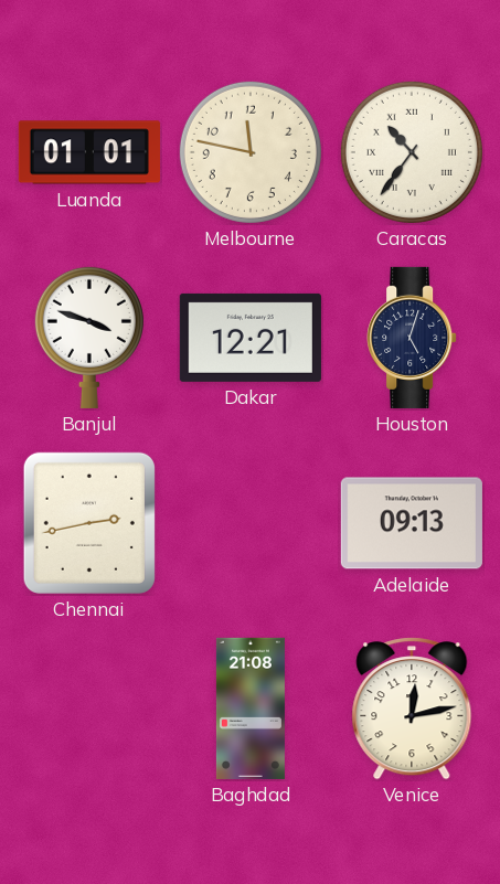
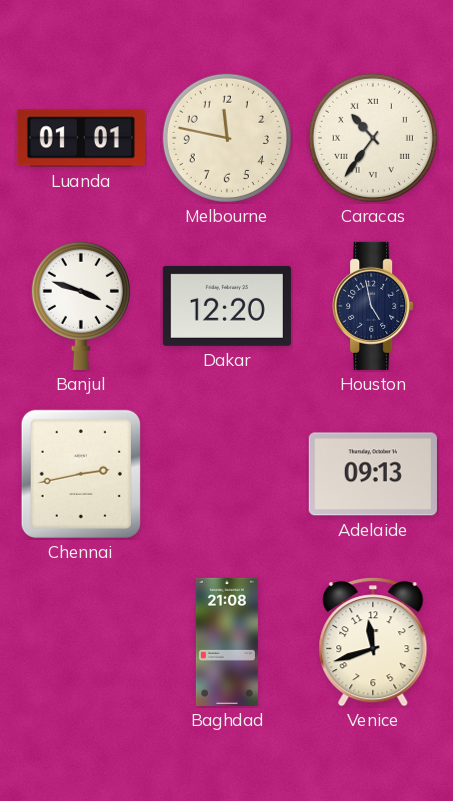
Dakar: 12:21 -> 12:20
Houston: 5:03 -> 4:58
Venice: 12:13 -> 11:42
